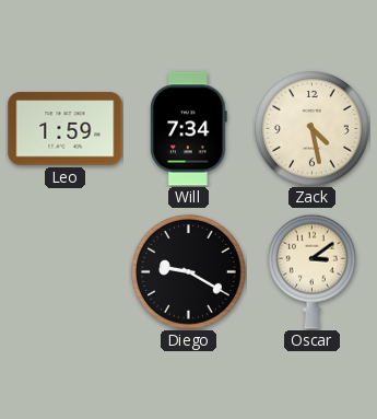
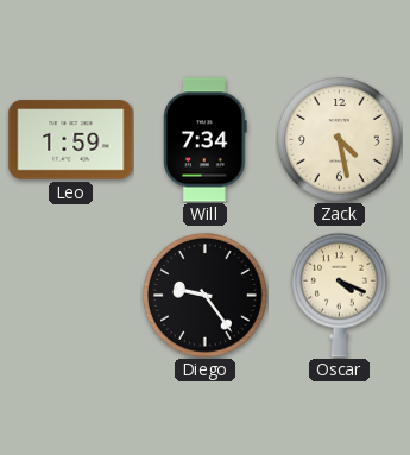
Diego: 9:20 -> 9:24
Oscar: 3:09 -> 4:19
